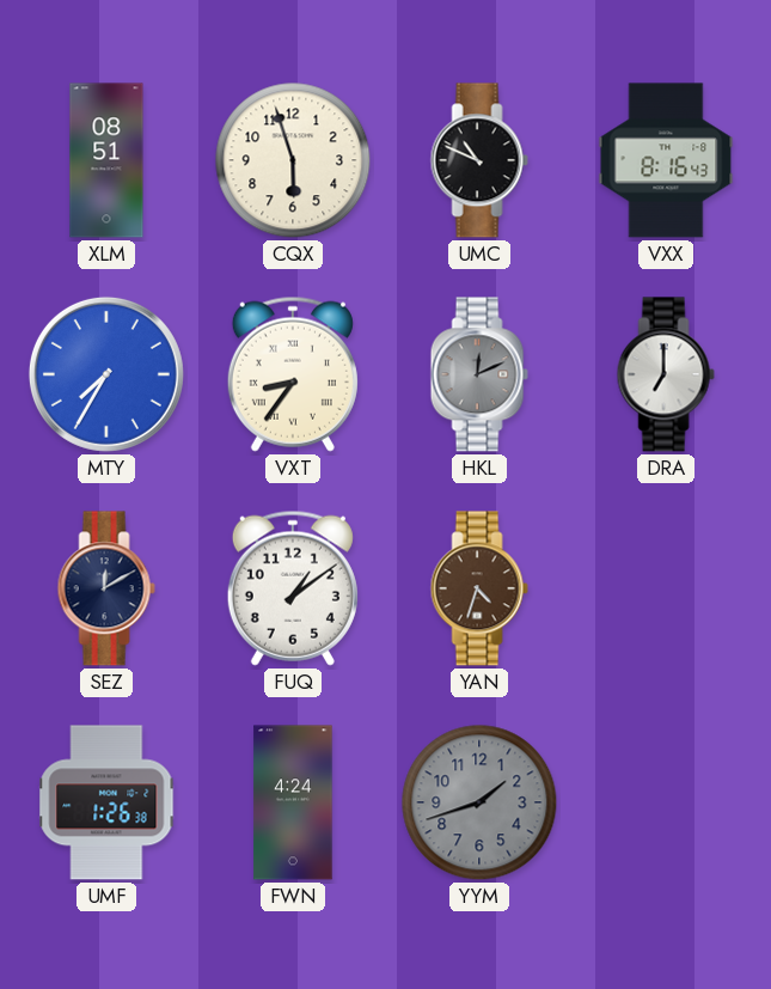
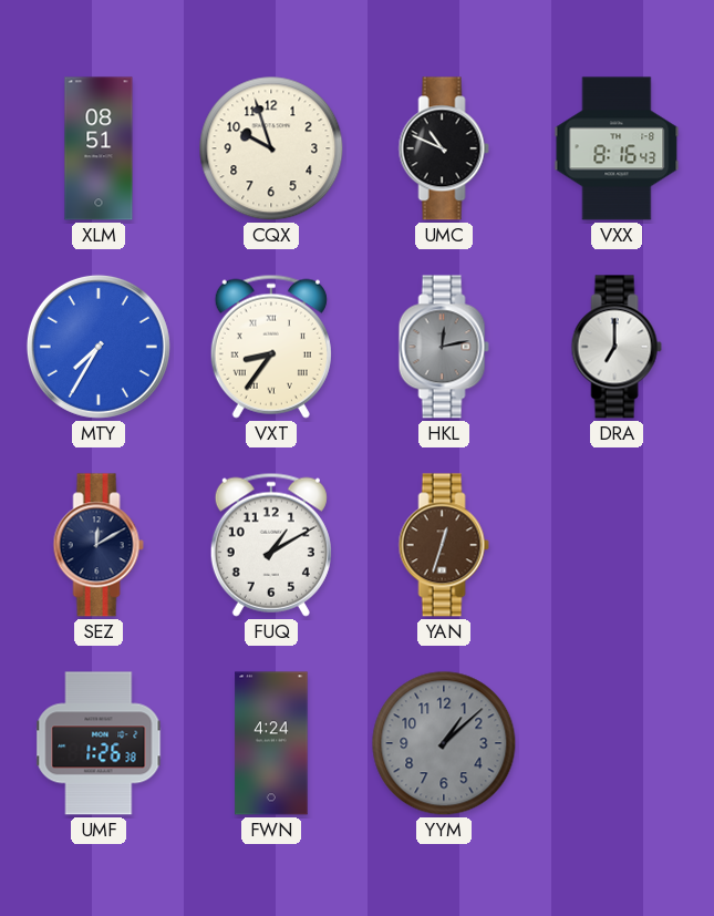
CQX: 5:57 -> 9:57
HKL: 12:11 -> 12:13
FUQ: 1:09 -> 1:10
YAN: 4:33 -> 12:33
YYM: 1:42 -> 1:08
